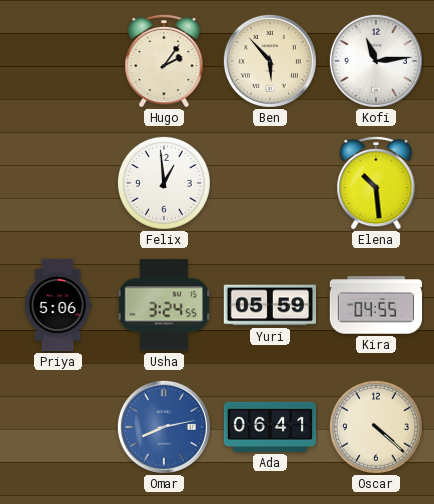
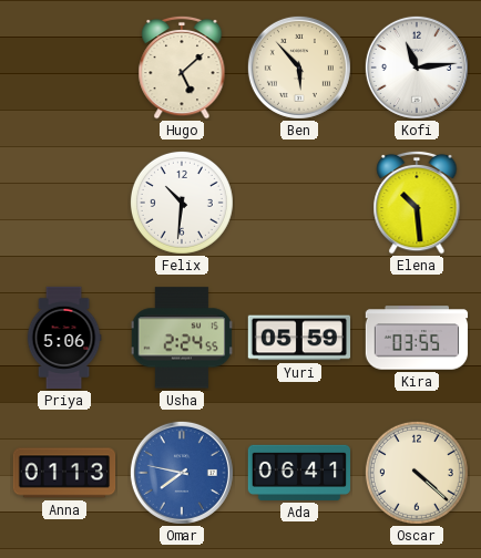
Hugo: 2:06 -> 5:08
Felix: 12:59 -> 10:31
Usha: 3:24 -> 2:24
Kira: 04:55 -> 03:55
Anna: none -> 01:13
Omar: 8:13 -> 7:47
